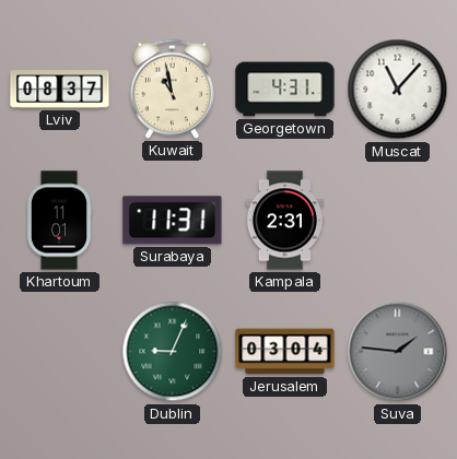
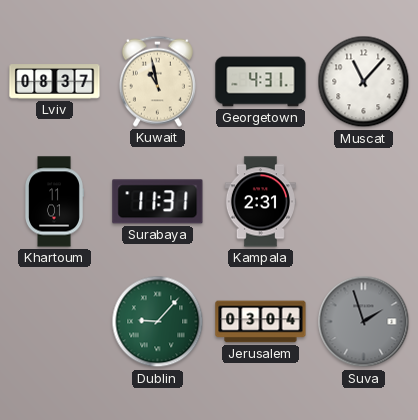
Dublin: 9:04 -> 9:07
Suva: 1:46 -> 1:57
